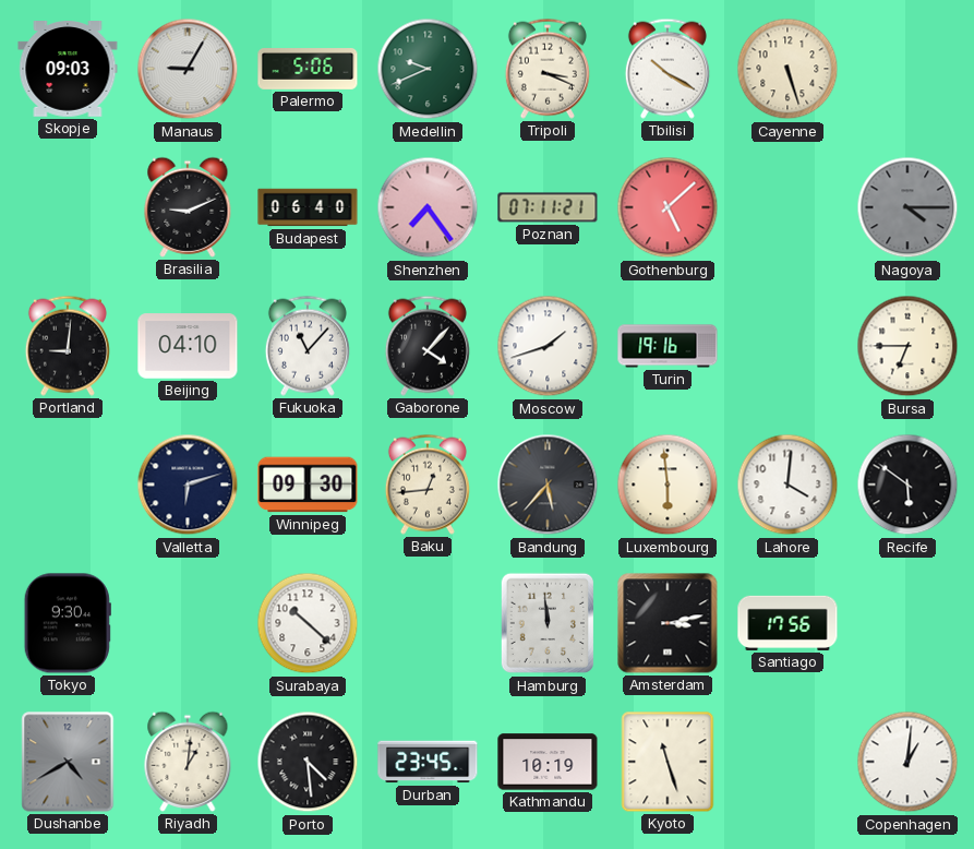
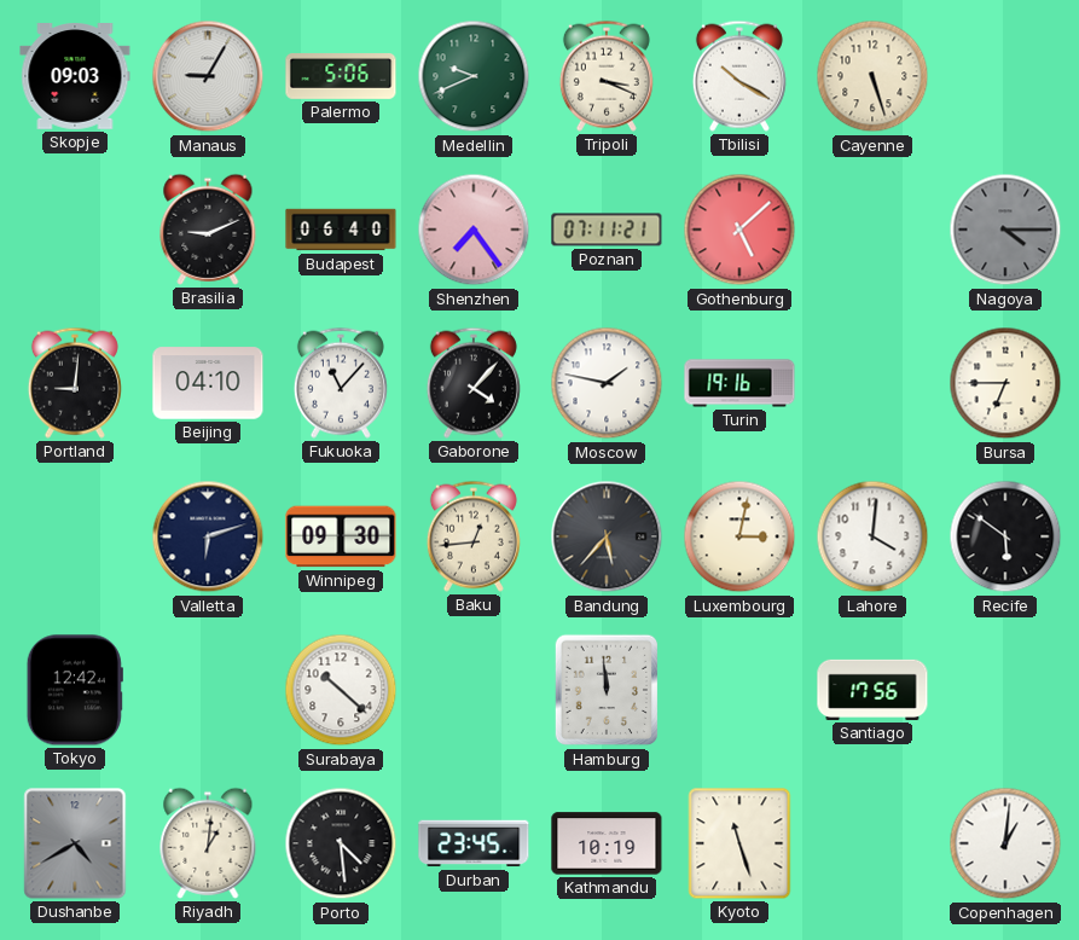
Moscow: 1:42 -> 1:47
Luxembourg: 5:59 -> 3:02
Tokyo: 9:30 -> 12:42
Amsterdam: 3:13 -> none
